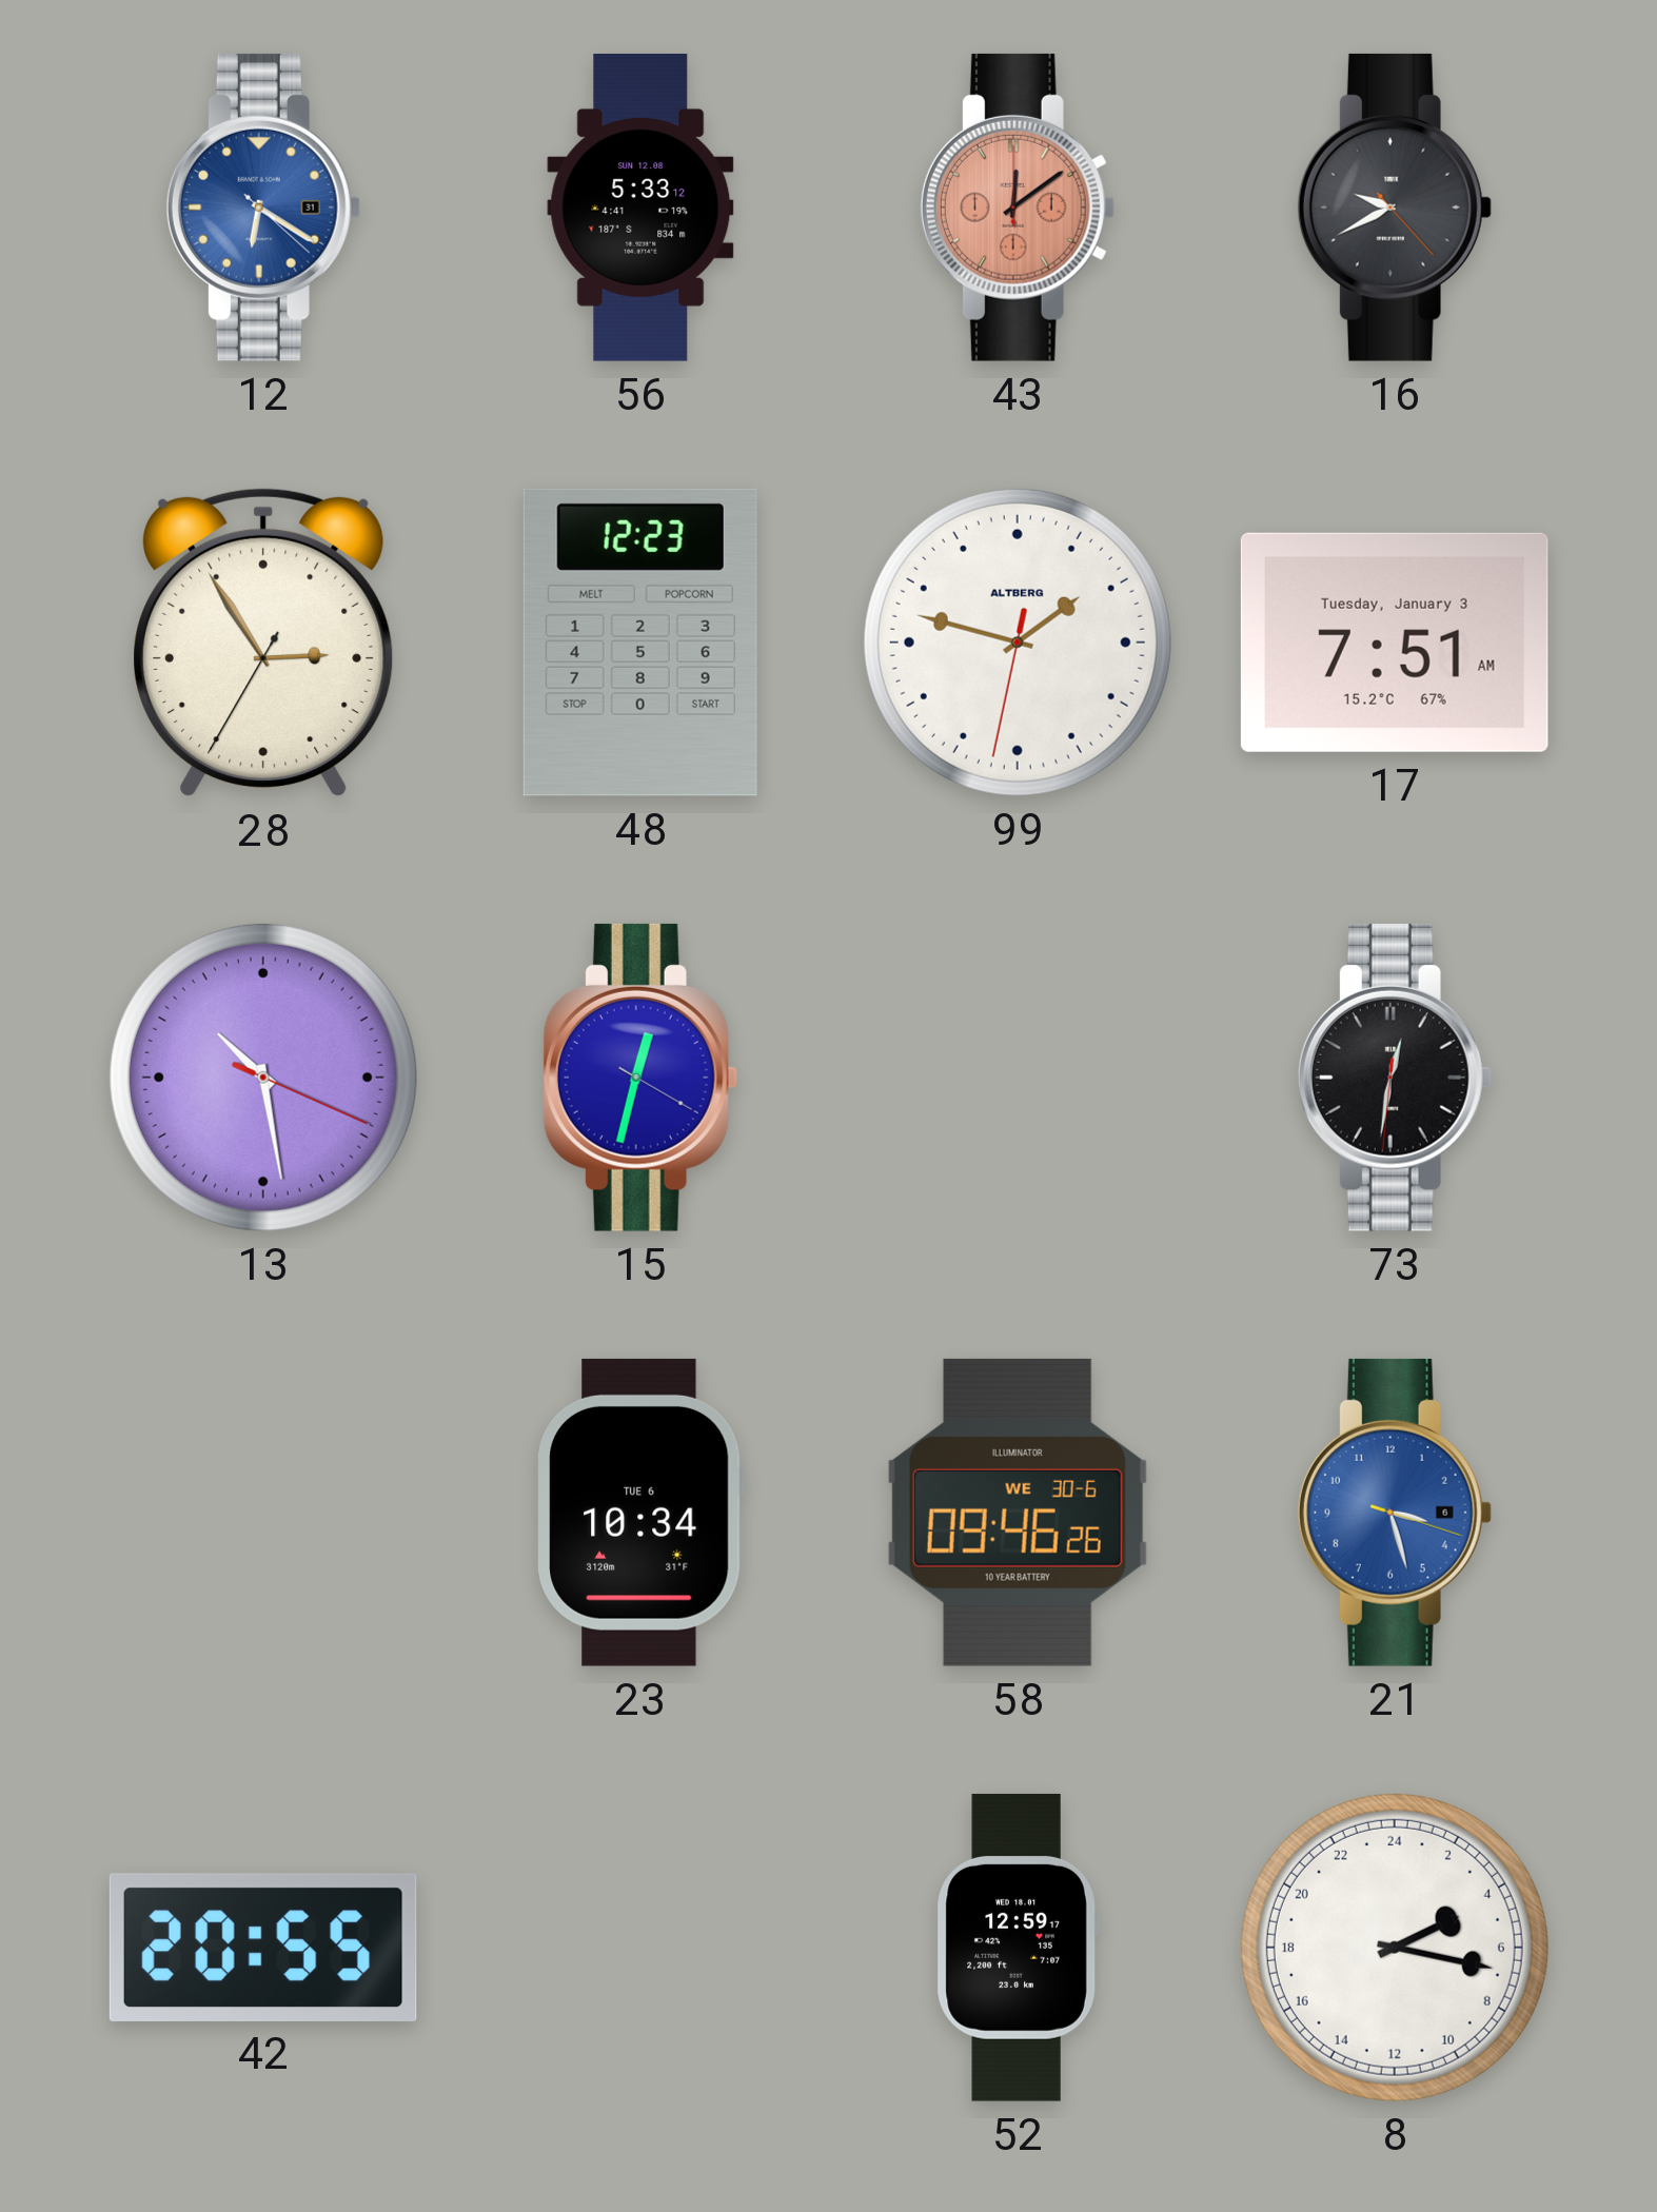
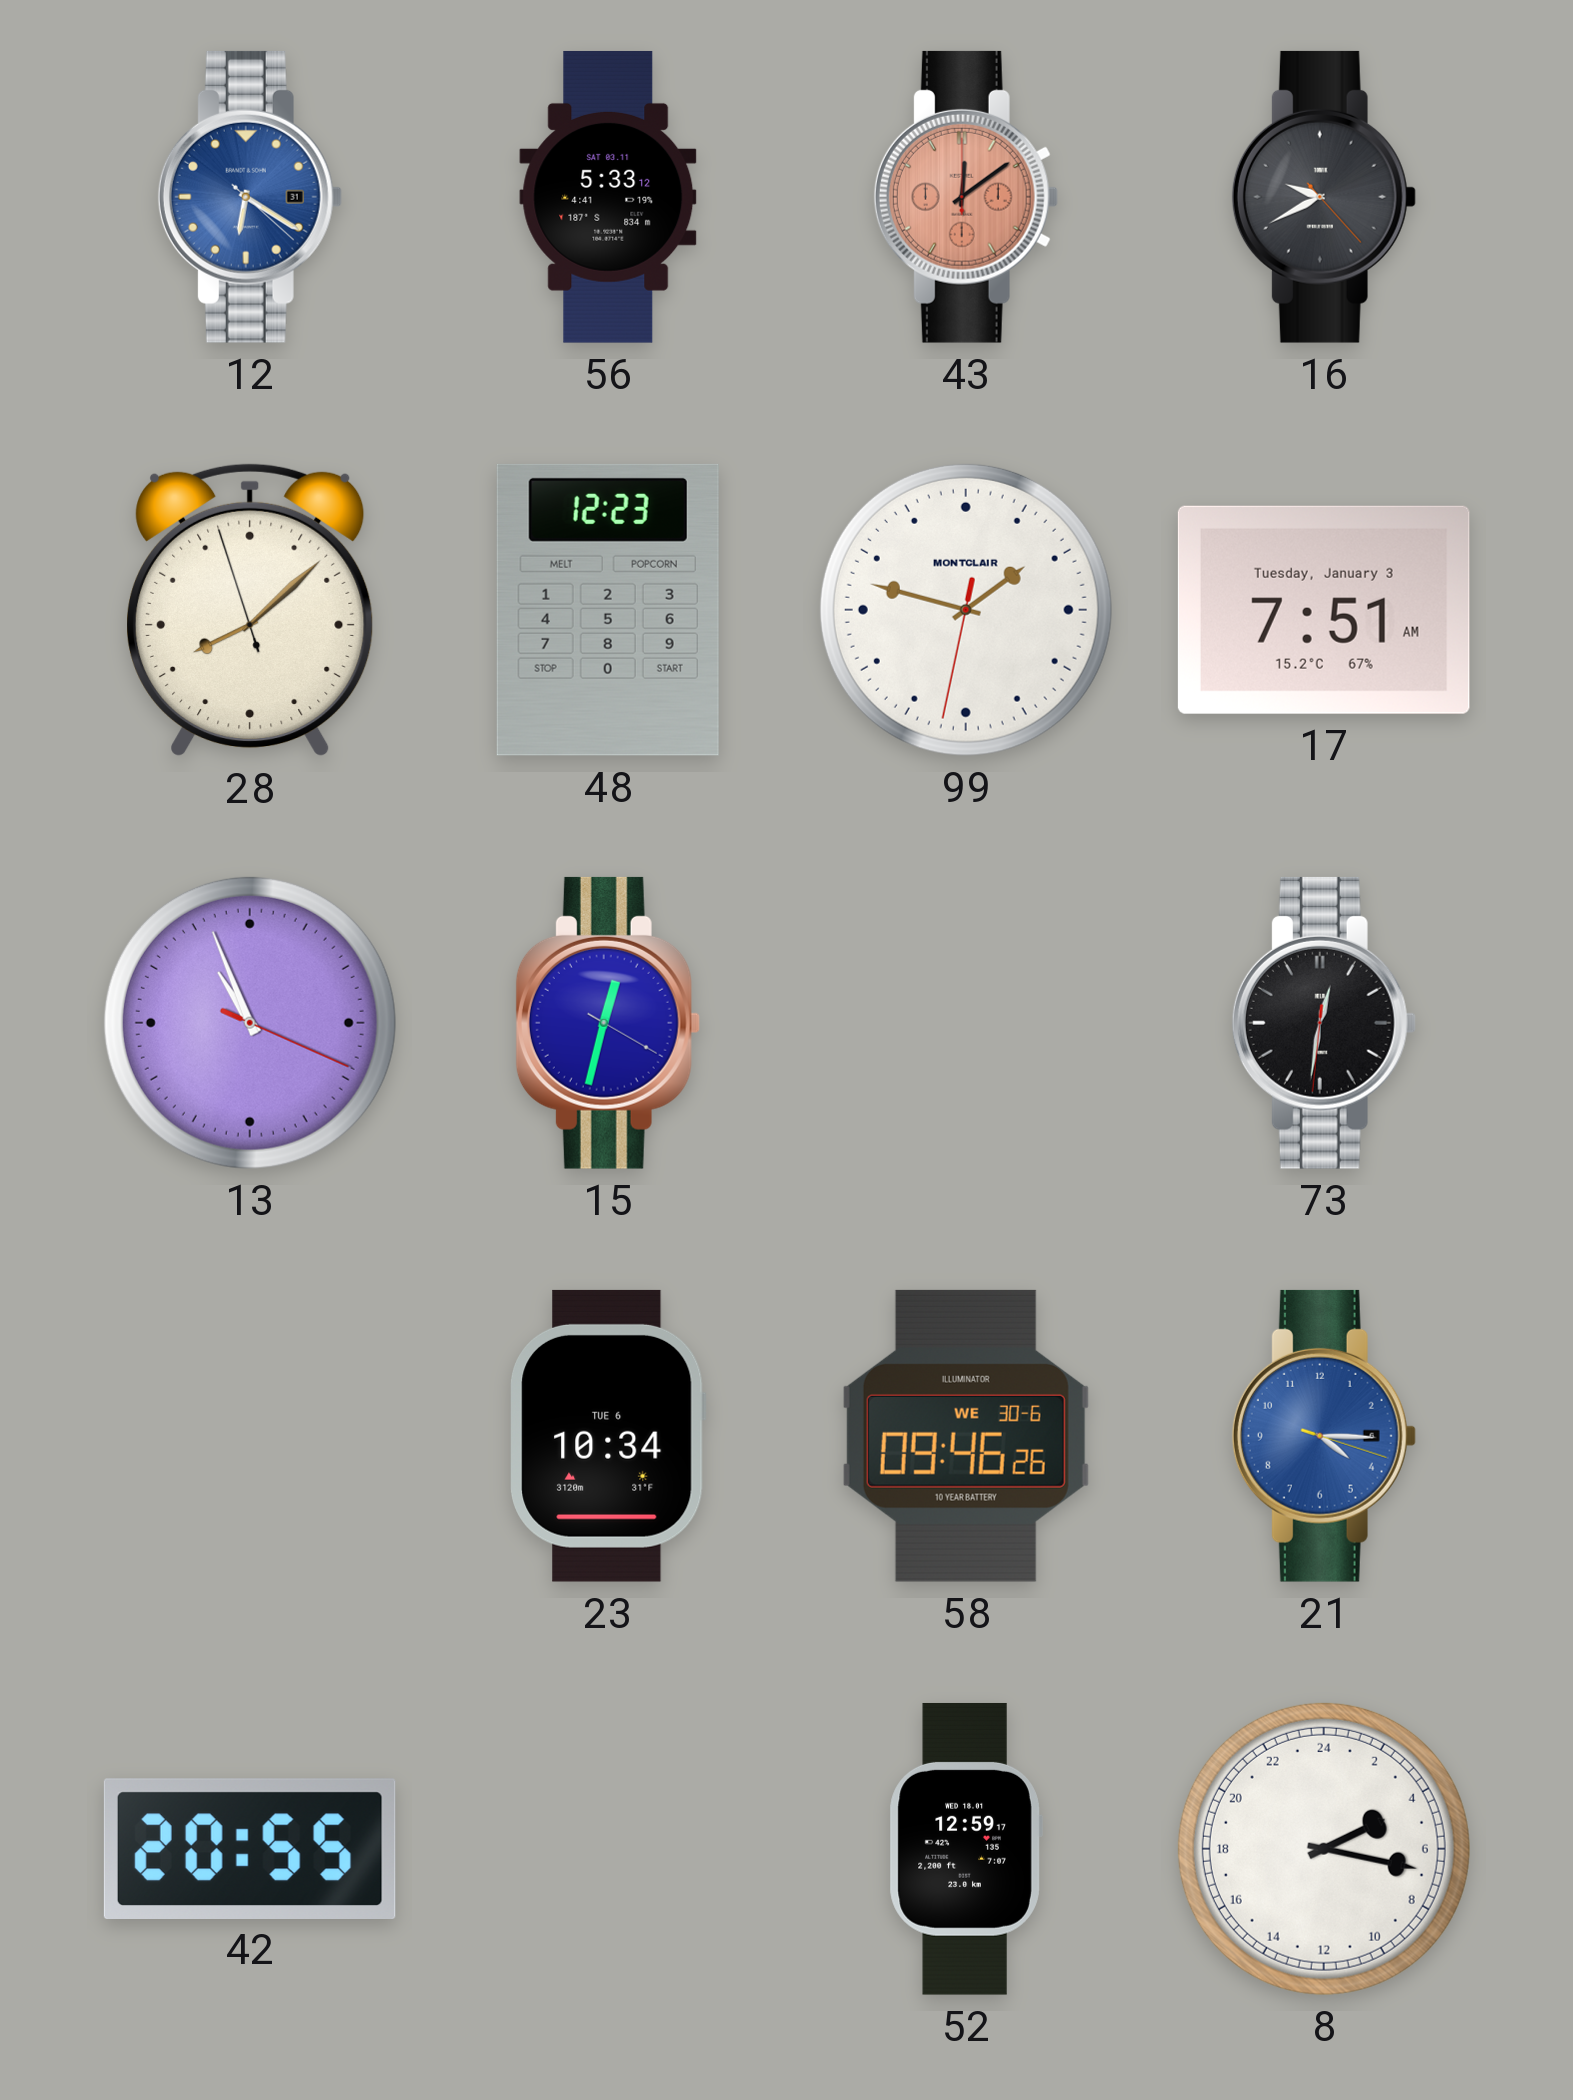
56 date: SUN 12.08 -> SAT 03.11
28: 2:54 -> 8:07
99 brand: ALTBERG -> MONTCLAIR
13: 10:28 -> 10:56
21: 3:27 -> 4:15
